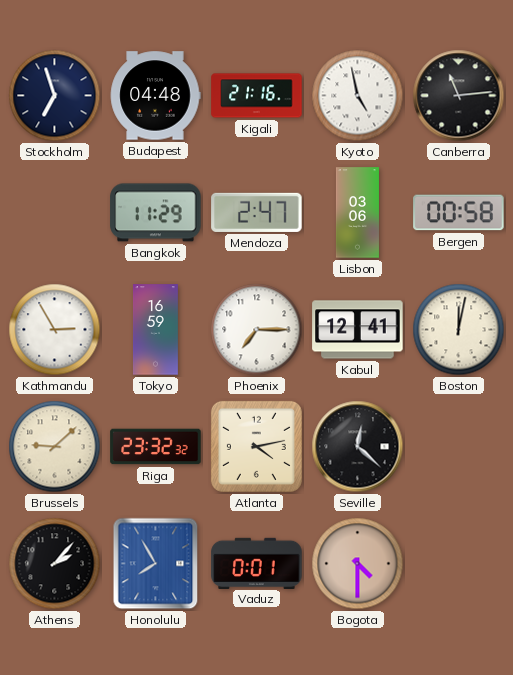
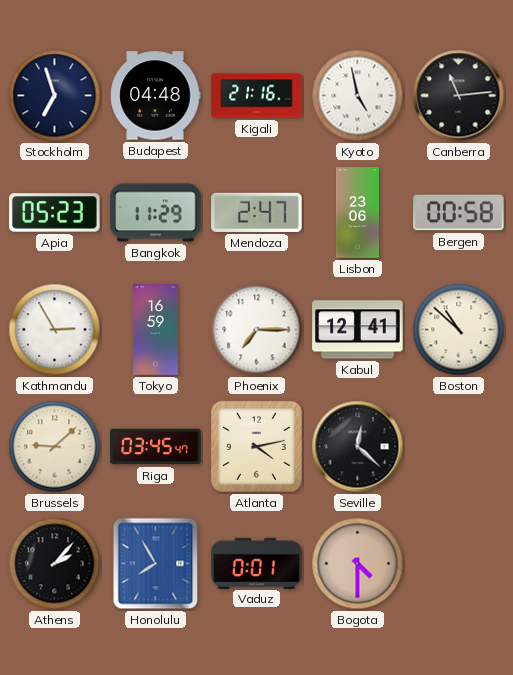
Apia: none -> 05:23
Lisbon: 03:06 -> 23:06
Boston: 12:02 -> 10:52
Riga: 23:32 -> 03:45
